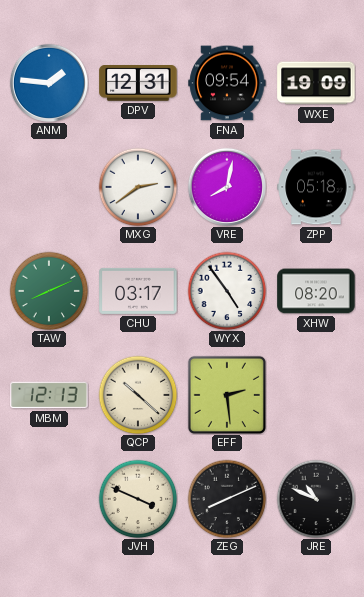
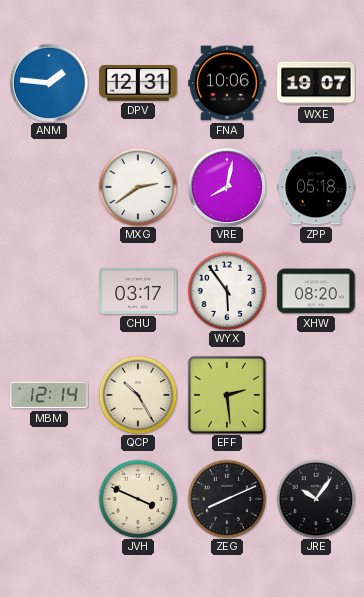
FNA: 09:54 -> 10:06
WXE: 19:09 -> 19:07
TAW: 8:11 -> none
WYX: 4:54 -> 5:54
MBM: 12:13 -> 12:14
QCP: 10:22 -> 10:25
JRE: 10:49 -> 10:06
